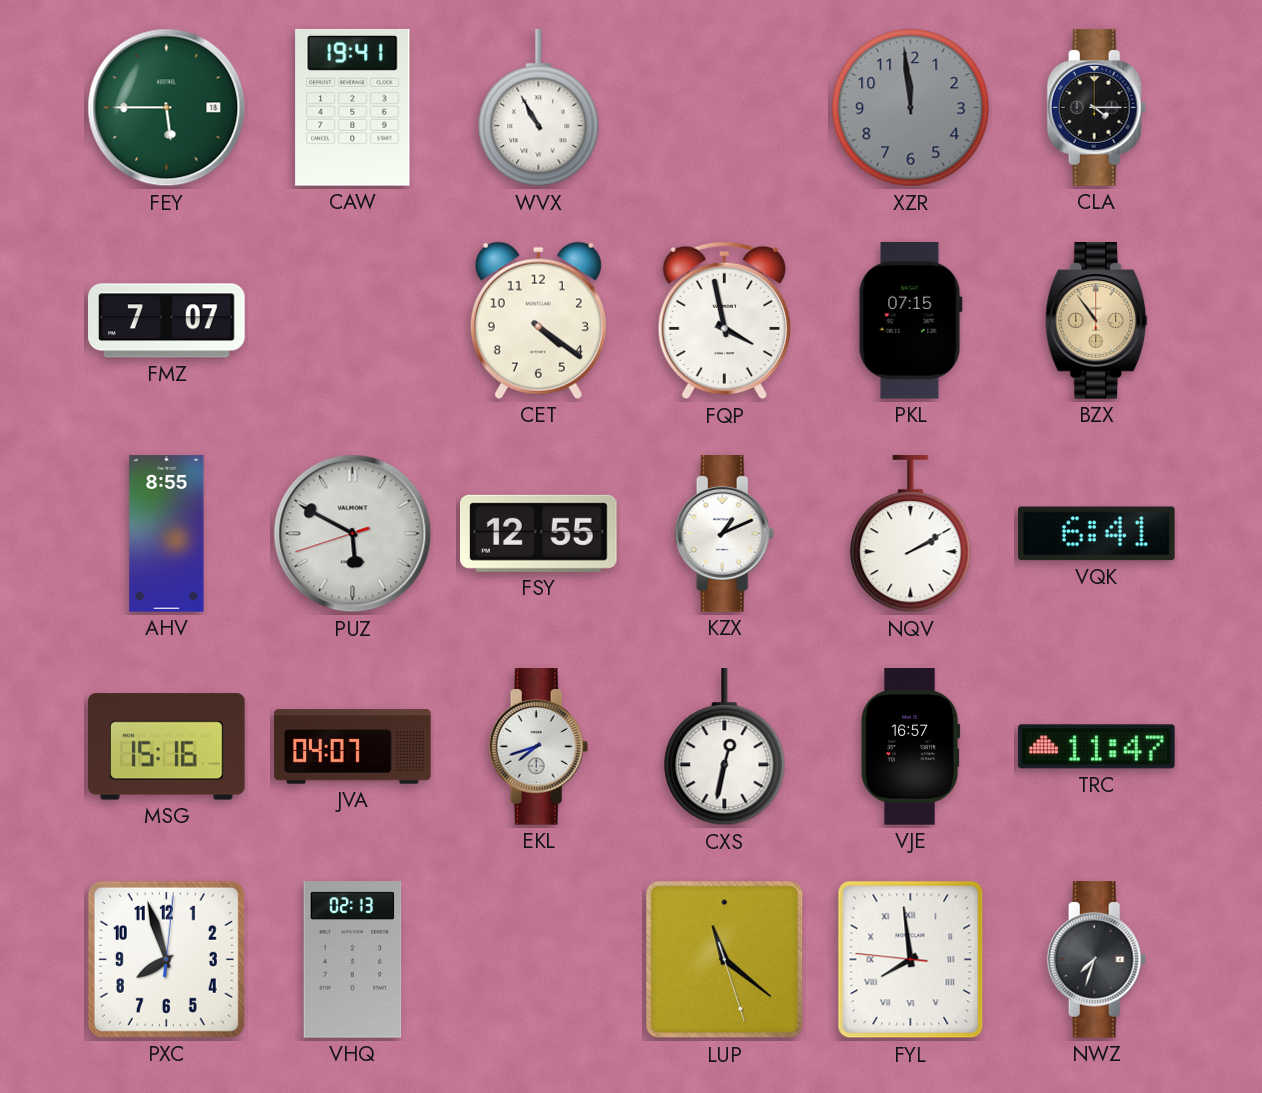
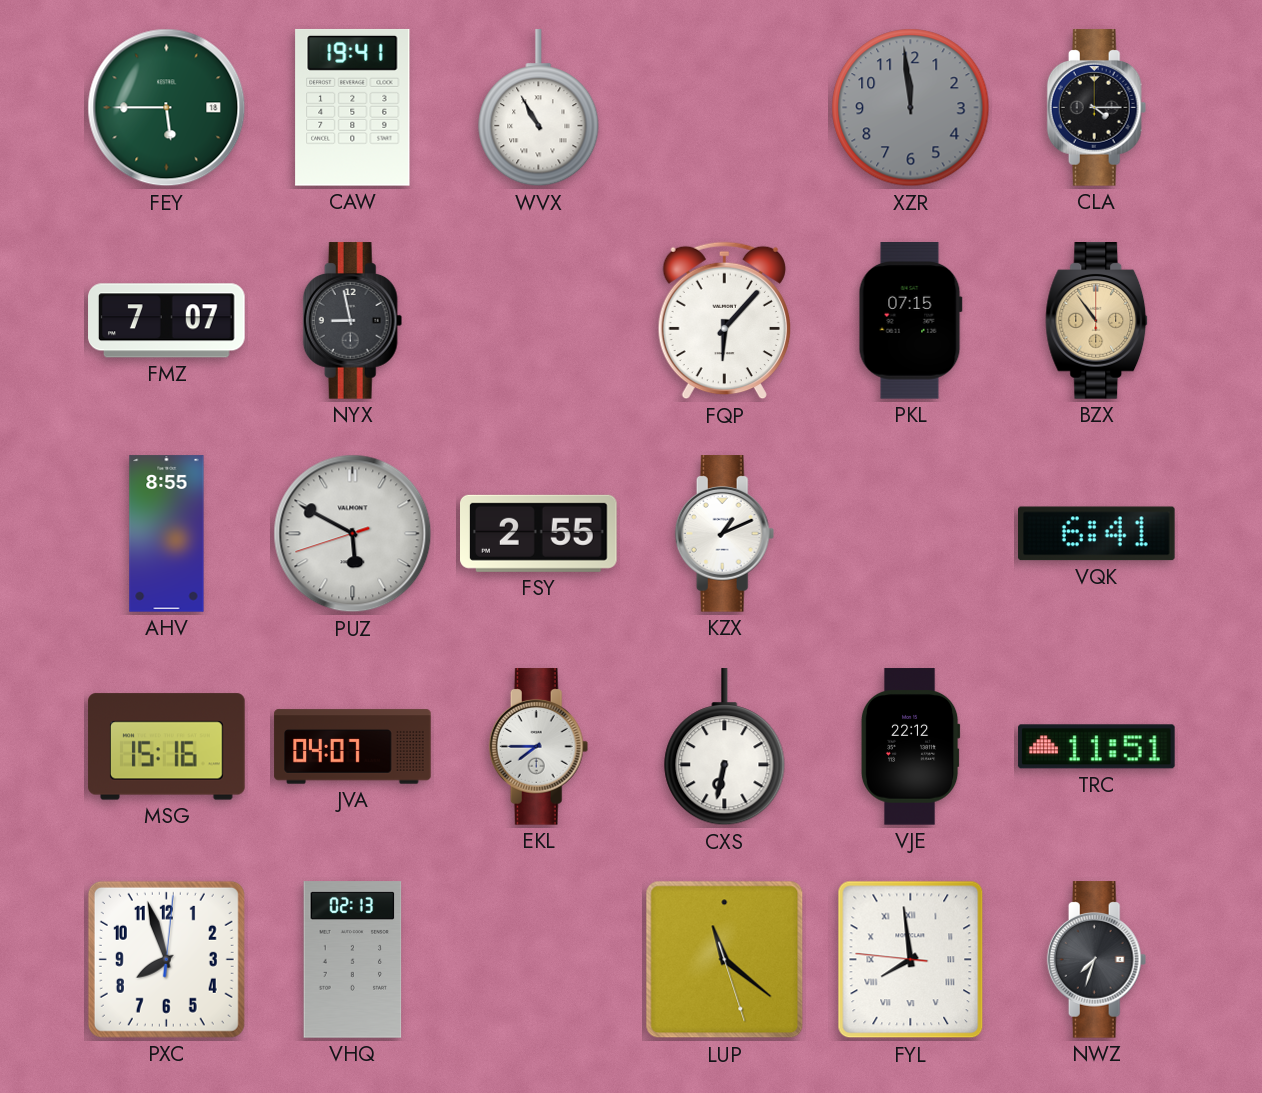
NYX: none -> 8:58
CET: 4:21 -> none
FQP: 3:58 -> 6:07
FSY: 12:55 -> 2:55
NQV: 2:10 -> none
EKL: 7:42 -> 7:45
CXS: 12:32 -> 6:32
VJE: 16:57 -> 22:12
TRC: 11:47 -> 11:51
